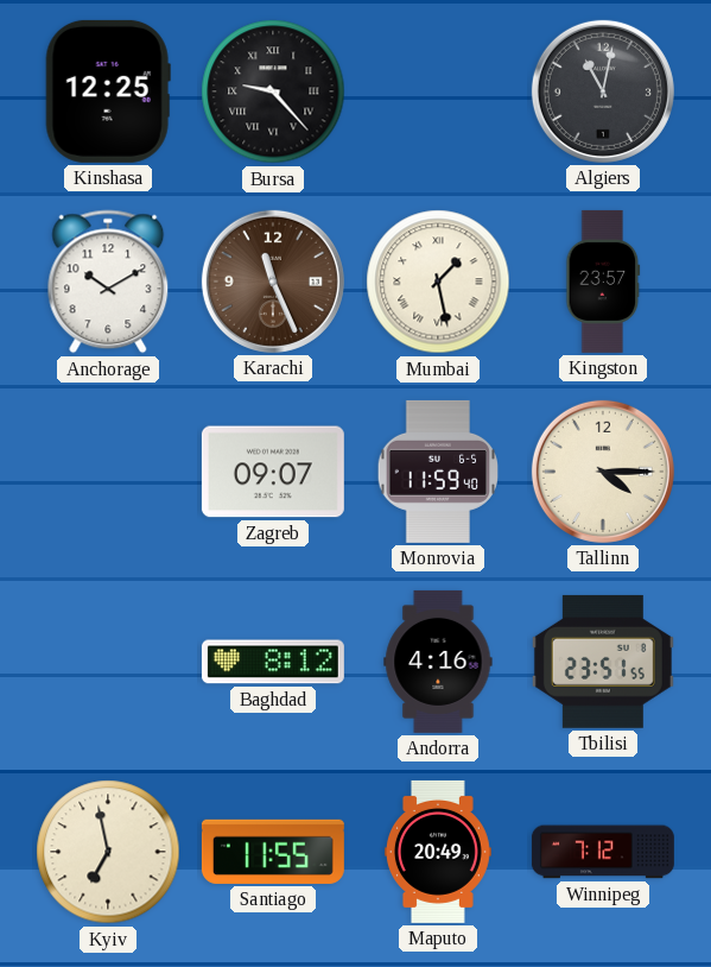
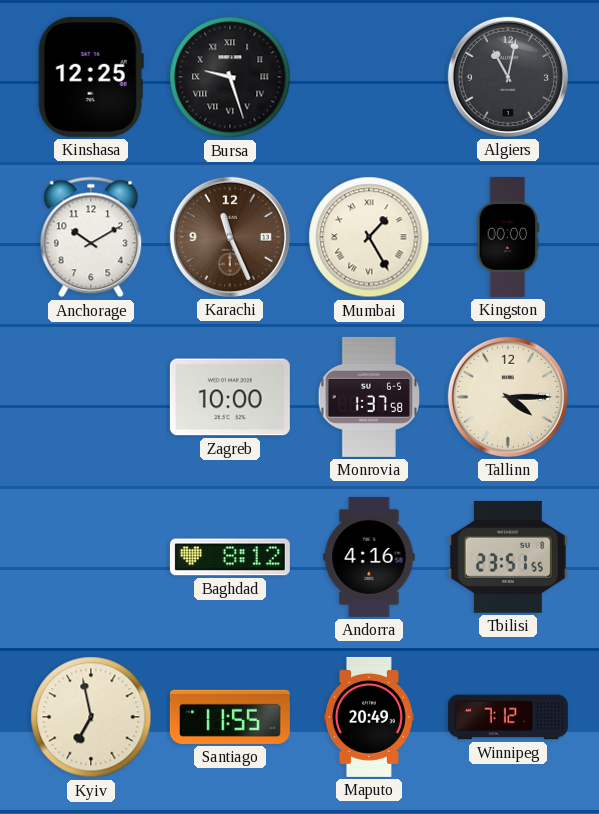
Bursa: 9:23 -> 9:27
Mumbai: 1:28 -> 1:25
Kingston: 23:57 -> 00:00
Zagreb: 09:07 -> 10:00
Monrovia: 11:59 -> 1:37
